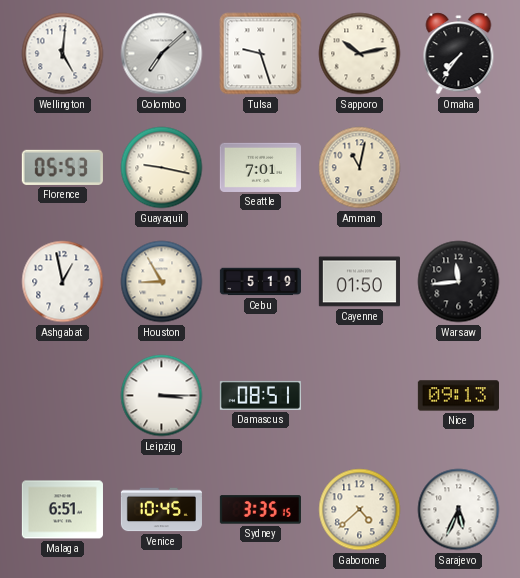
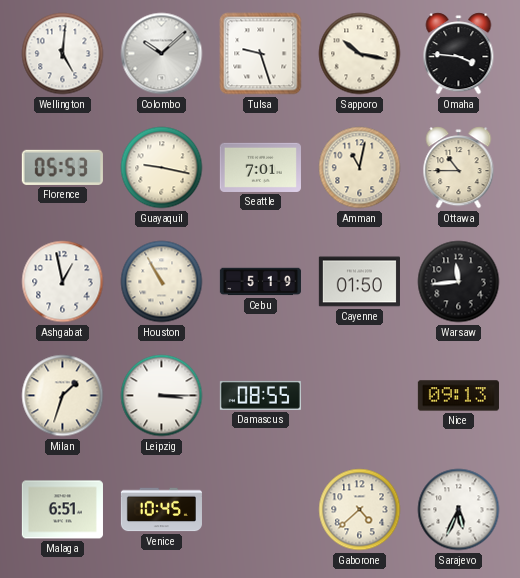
Colombo: 7:08 -> 10:08
Sapporo: 10:13 -> 10:17
Omaha: 7:36 -> 3:46
Ottawa: none -> 10:45
Houston: 8:55 -> 10:55
Milan: none -> 1:33
Damascus: 08:51 -> 08:55
Sydney: 3:35 -> none
